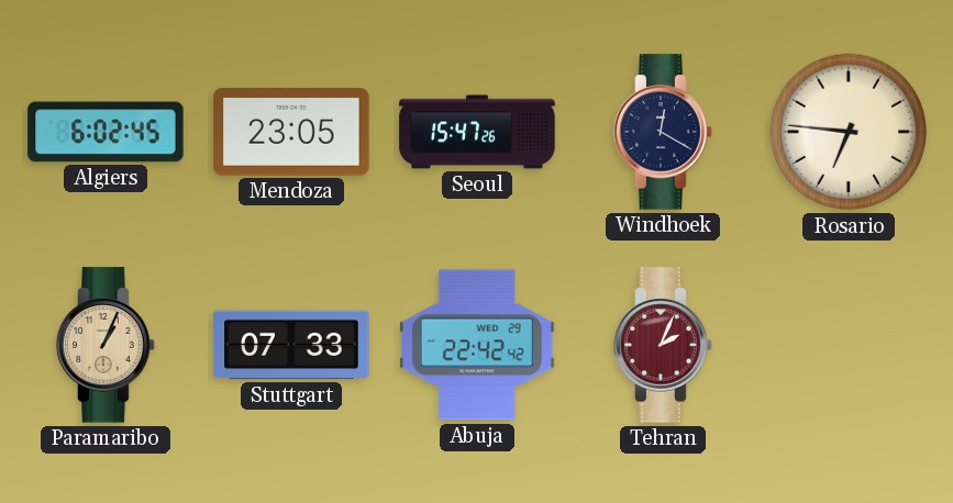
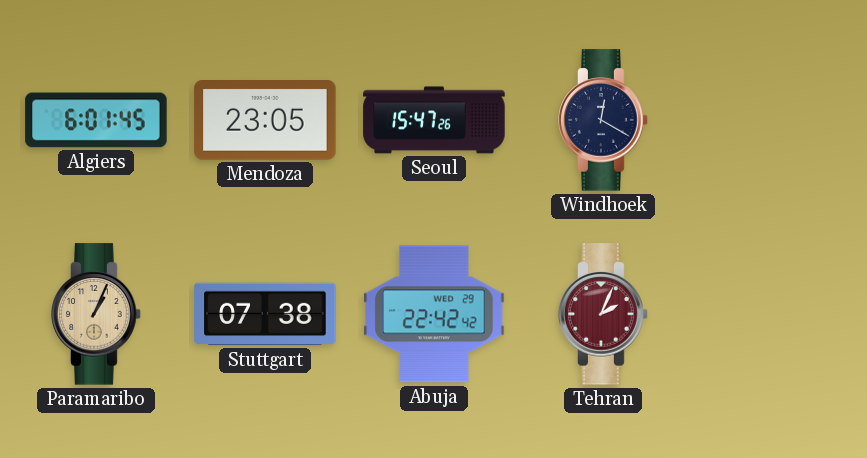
Algiers: 6:02 -> 6:01
Rosario: 6:46 -> none
Stuttgart: 07:33 -> 07:38
